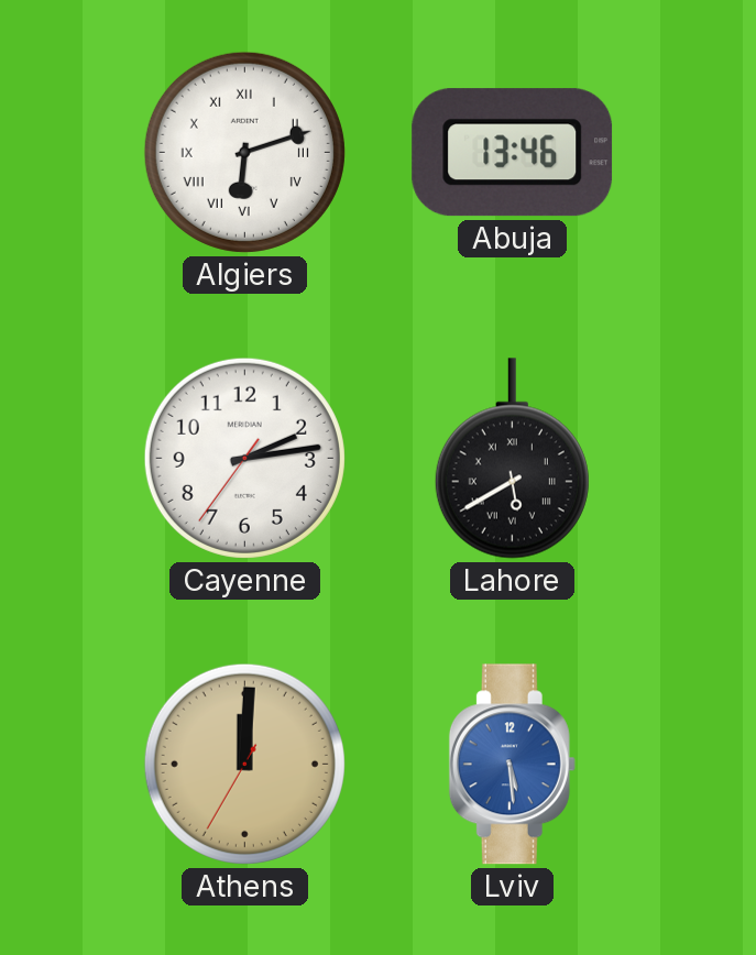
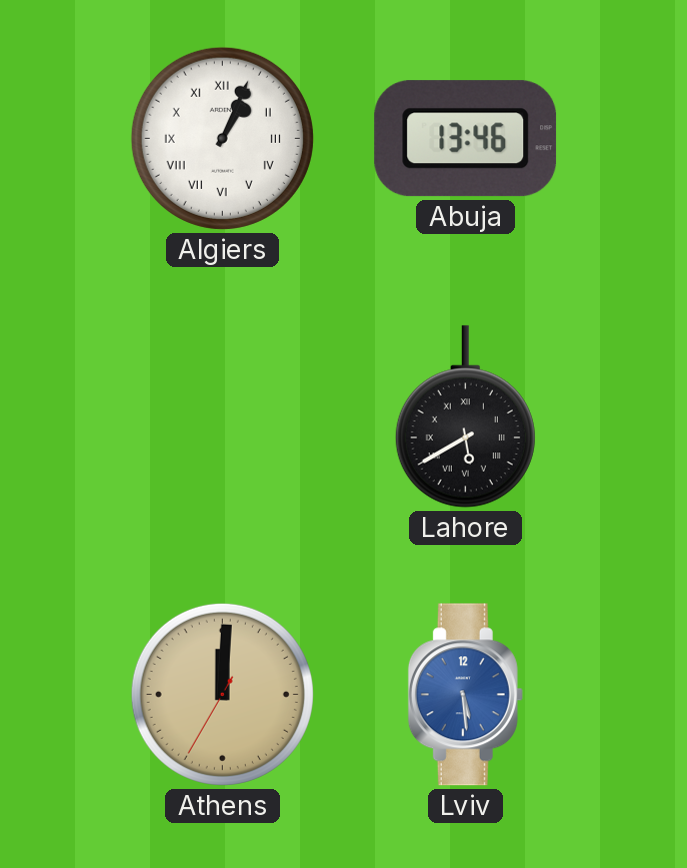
Algiers: 6:12 -> 1:04
Cayenne: 2:13 -> none
